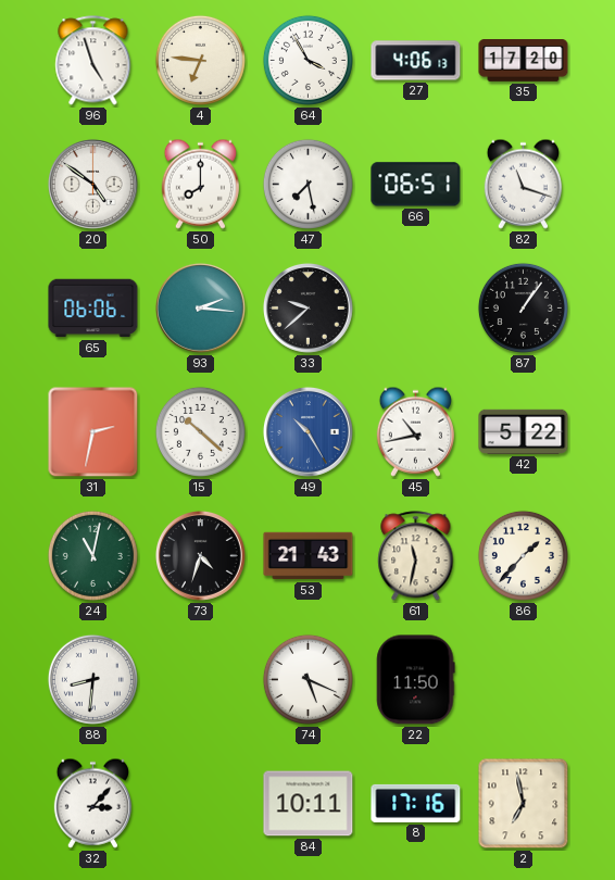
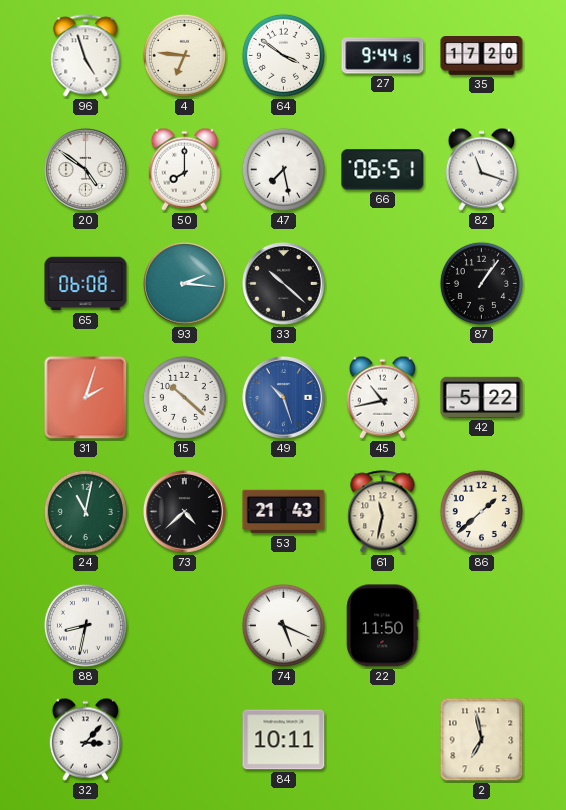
64: 3:55 -> 3:51
27: 4:06 -> 9:44
65: 06:06 -> 06:08
33: 9:38 -> 10:22
31: 2:32 -> 2:03
49: 10:25 -> 10:27
73: 4:33 -> 4:38
86: 1:37 -> 1:38
88: 8:31 -> 8:32
8: 17:16 -> none
